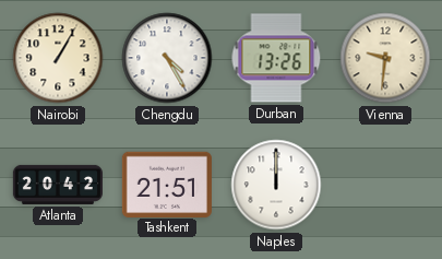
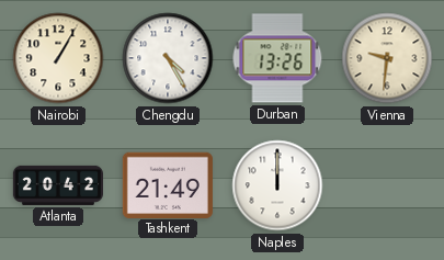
Tashkent: 21:51 -> 21:49
